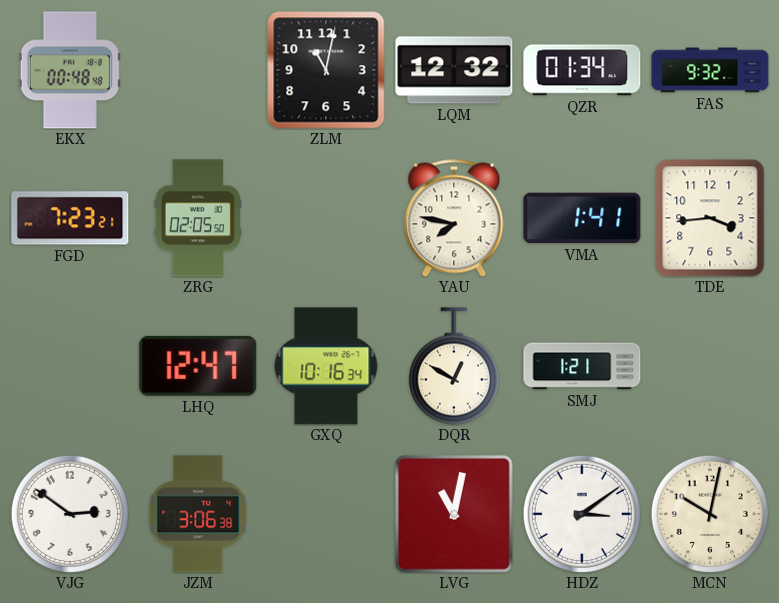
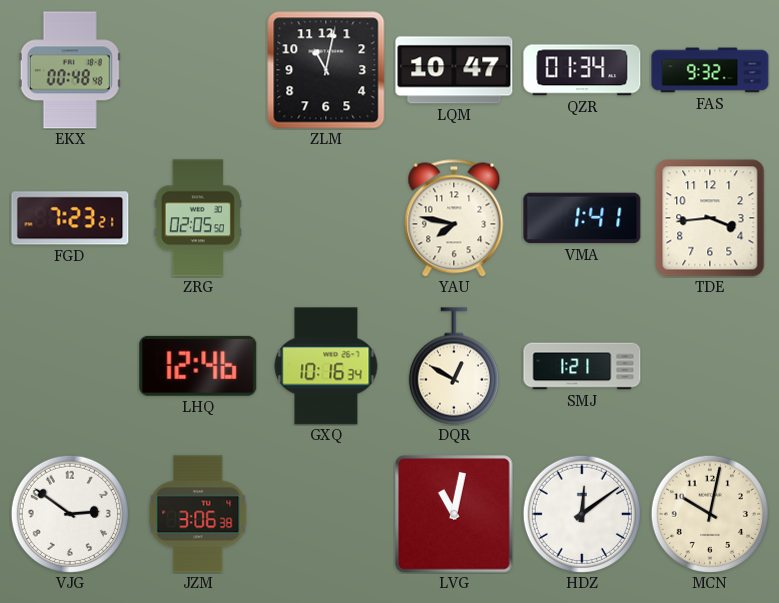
LQM: 12:32 -> 10:47
LHQ: 12:47 -> 12:46
HDZ: 3:09 -> 12:09
